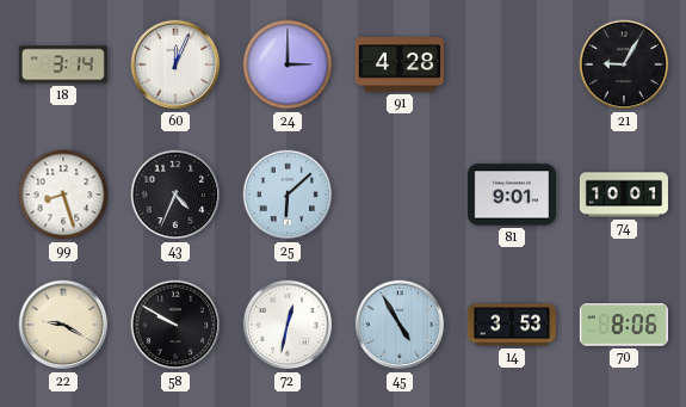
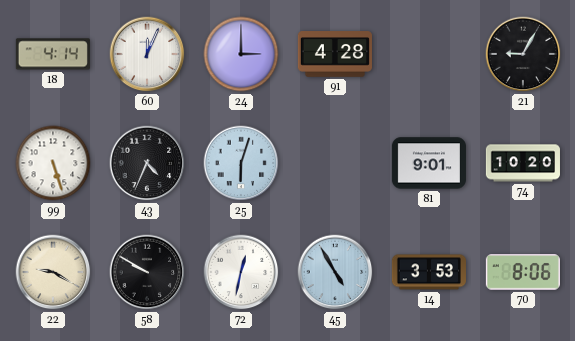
18: 3:14 -> 4:14
99: 8:27 -> 5:27
25: 6:08 -> 6:03
74: 10:01 -> 10:20
